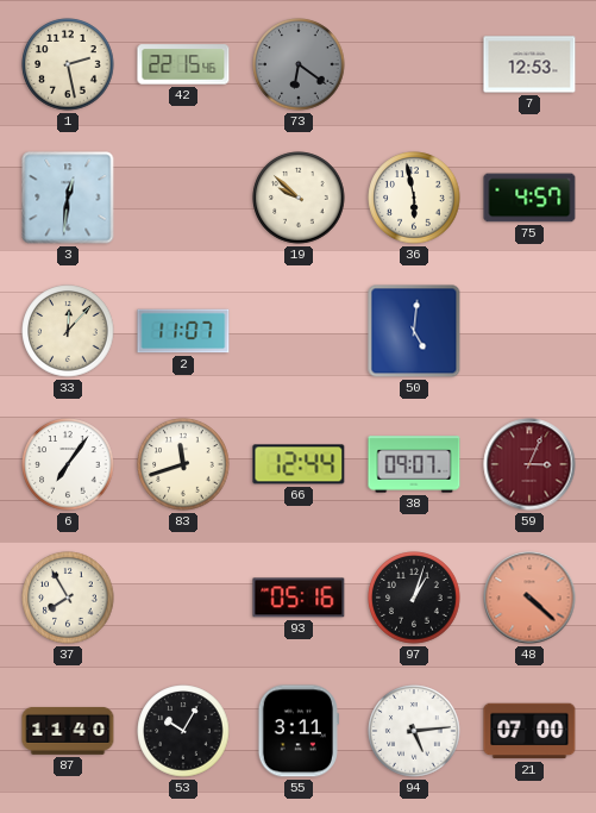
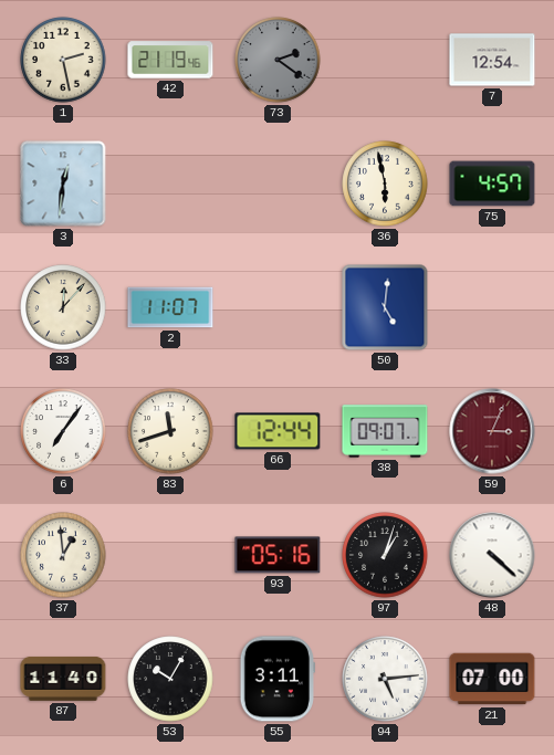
42: 22:15 -> 21:19
73: 6:21 -> 2:21
7: 12:53 -> 12:54
19: 9:52 -> none
37: 7:55 -> 12:59
48 dial: salmon -> white
